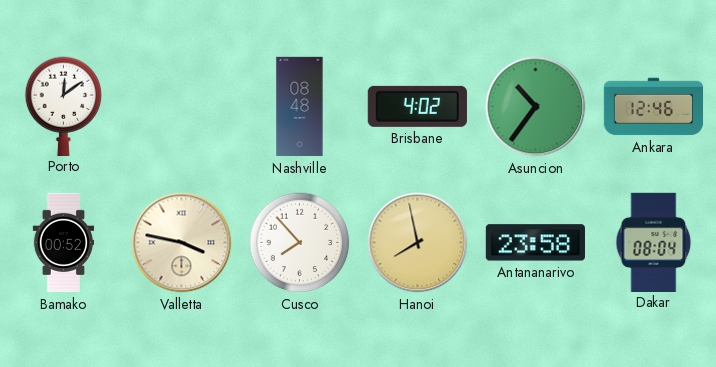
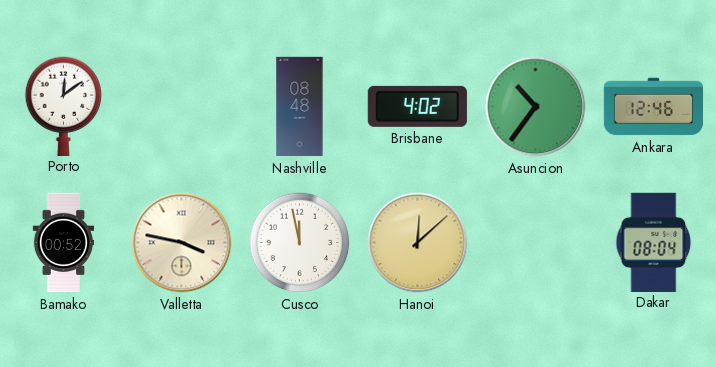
Cusco: 7:53 -> 11:58
Hanoi: 7:58 -> 12:08
Antananarivo: 23:58 -> none
